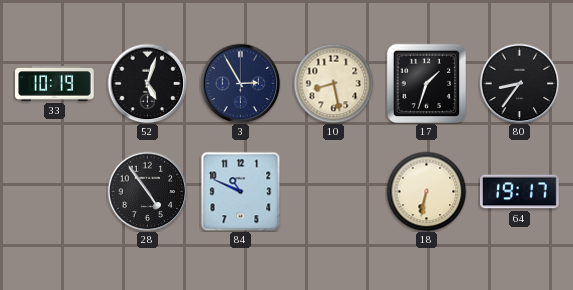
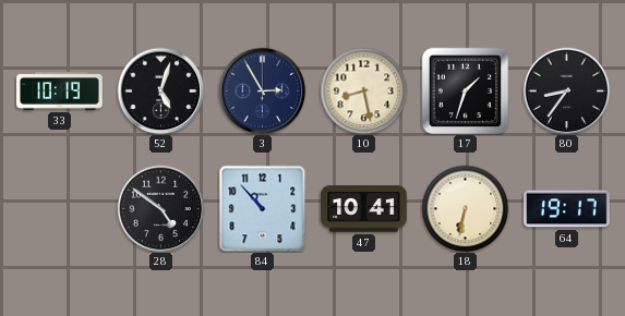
28: 4:54 -> 4:51
84: 10:49 -> 10:53
47: none -> 10:41
